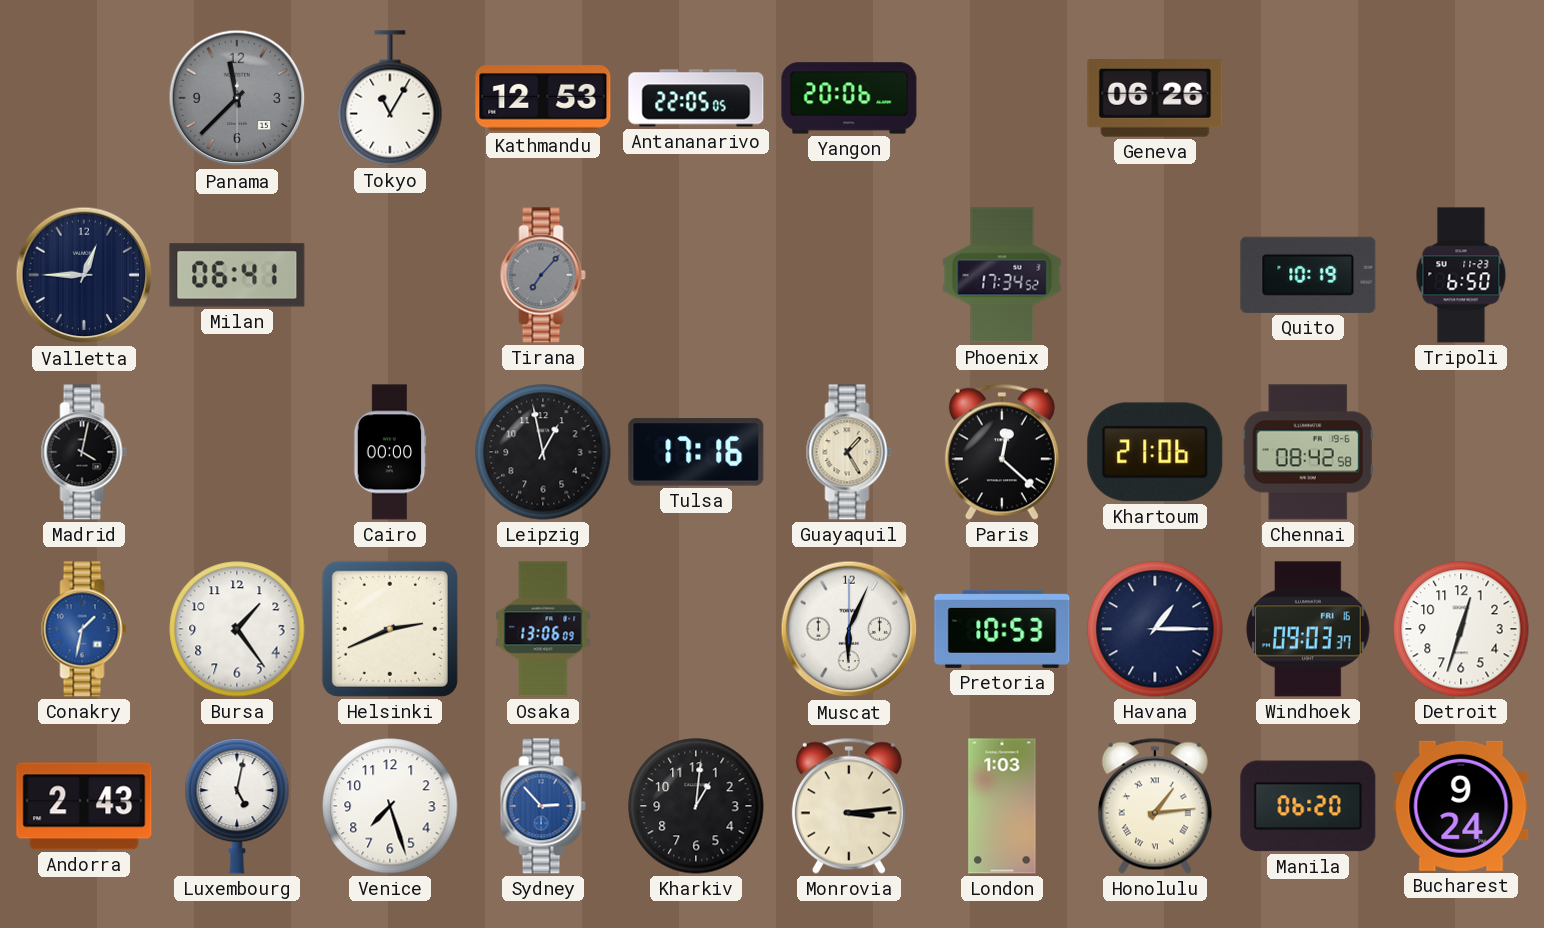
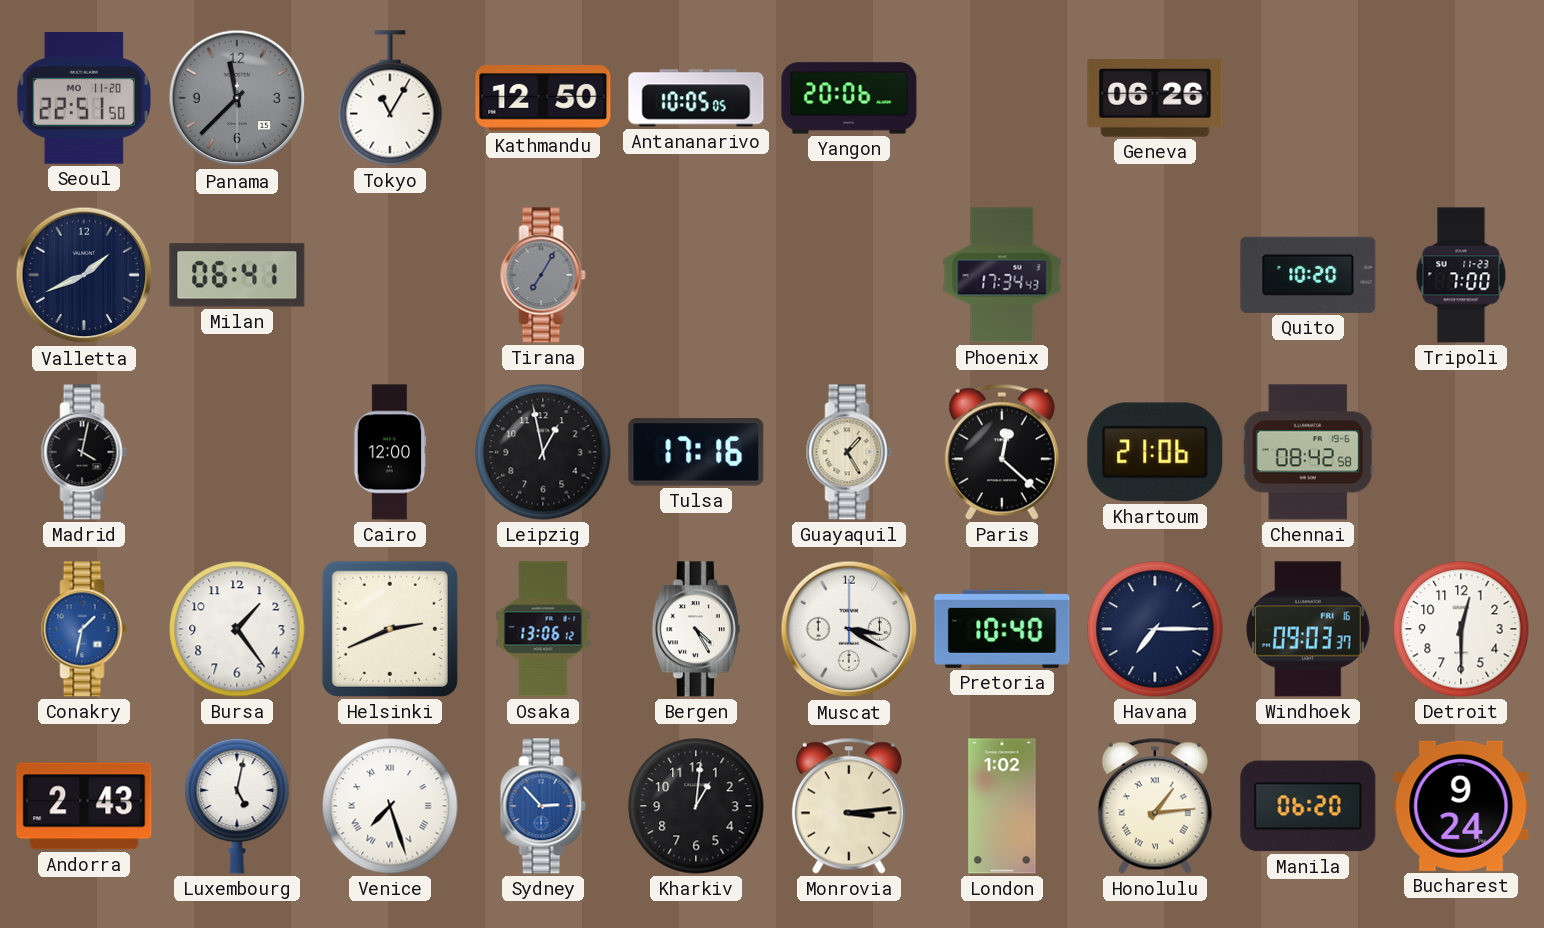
Seoul: none -> 22:51
Kathmandu: 12:53 -> 12:50
Antananarivo: 22:05 -> 10:05
Valletta: 12:45 -> 1:41
Tirana: 7:07 -> 7:05
Phoenix: 17:34:52 -> 17:34:43
Quito: 10:19 -> 10:20
Tripoli: 6:50 -> 7:00
Cairo: 00:00 -> 12:00
Osaka: 13:06:09 -> 13:06:12
Bergen: none -> 4:25
Muscat: 6:04 -> 3:20
Pretoria: 10:53 -> 10:40
Havana: 1:15 -> 7:15
Detroit: 12:33 -> 12:30
Venice numerals: Arabic -> Roman
London: 1:03 -> 1:02
